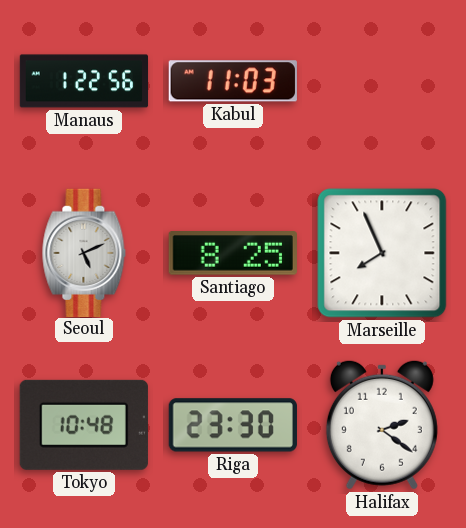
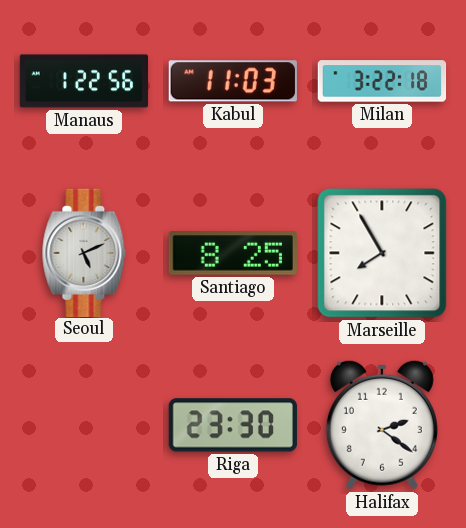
Milan: none -> 3:22
Marseille: 7:56 -> 7:55
Tokyo: 10:48 -> none
